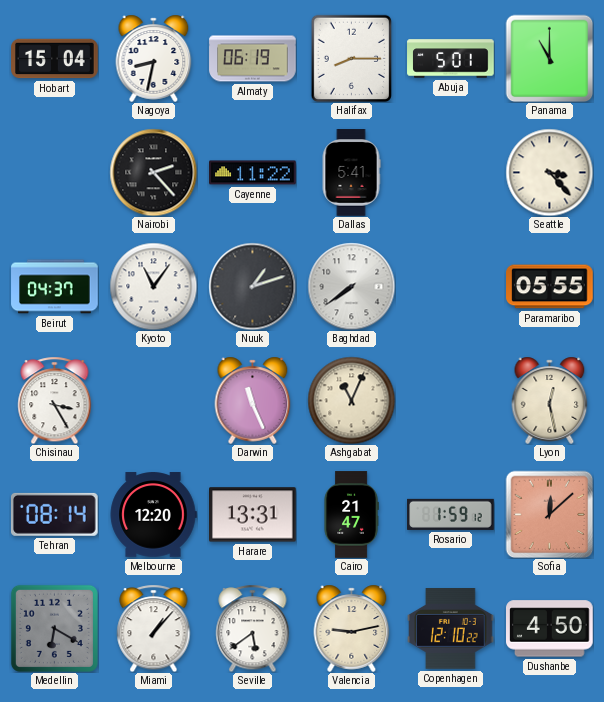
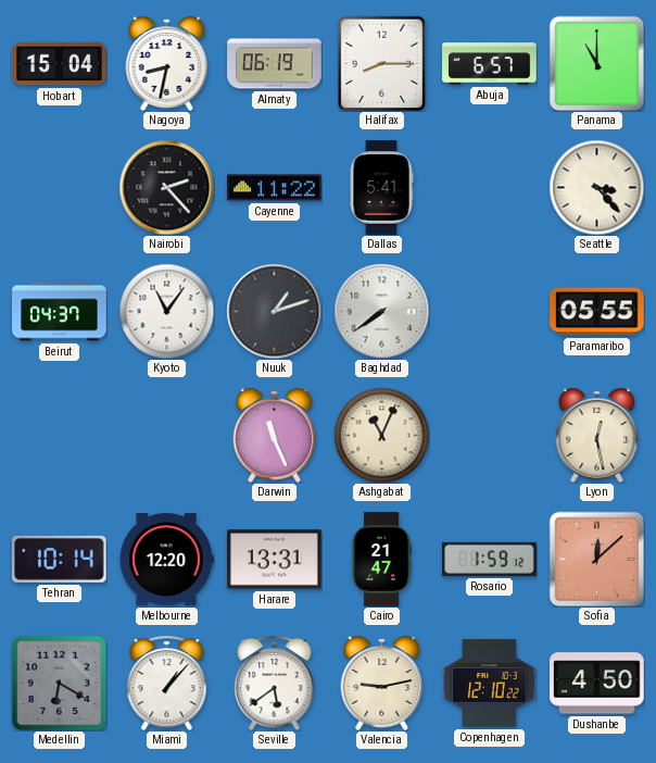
Abuja: 5:01 -> 6:57
Chisinau: 3:25 -> none
Tehran: 08:14 -> 10:14
